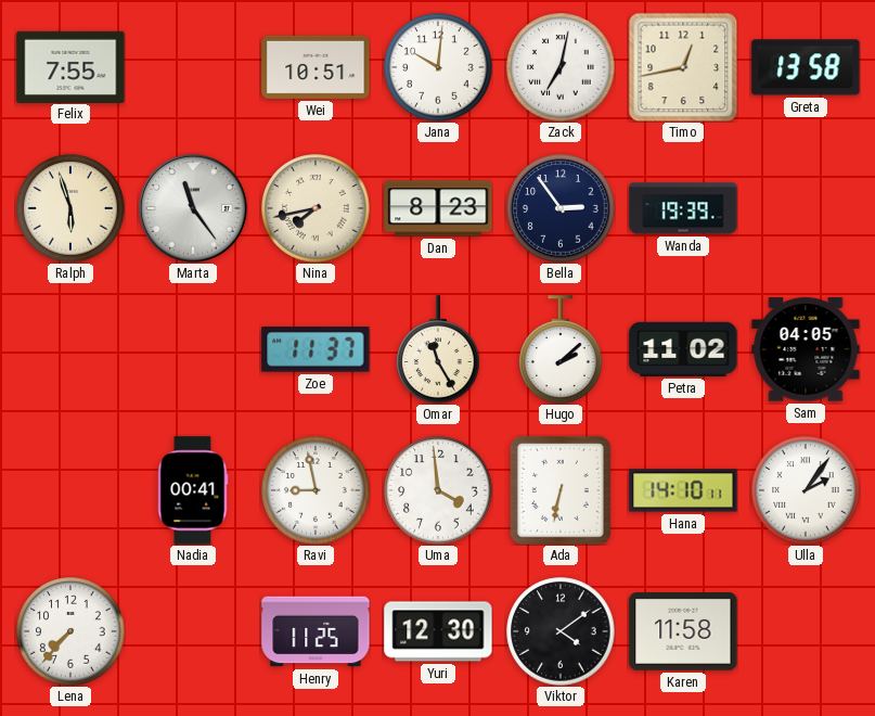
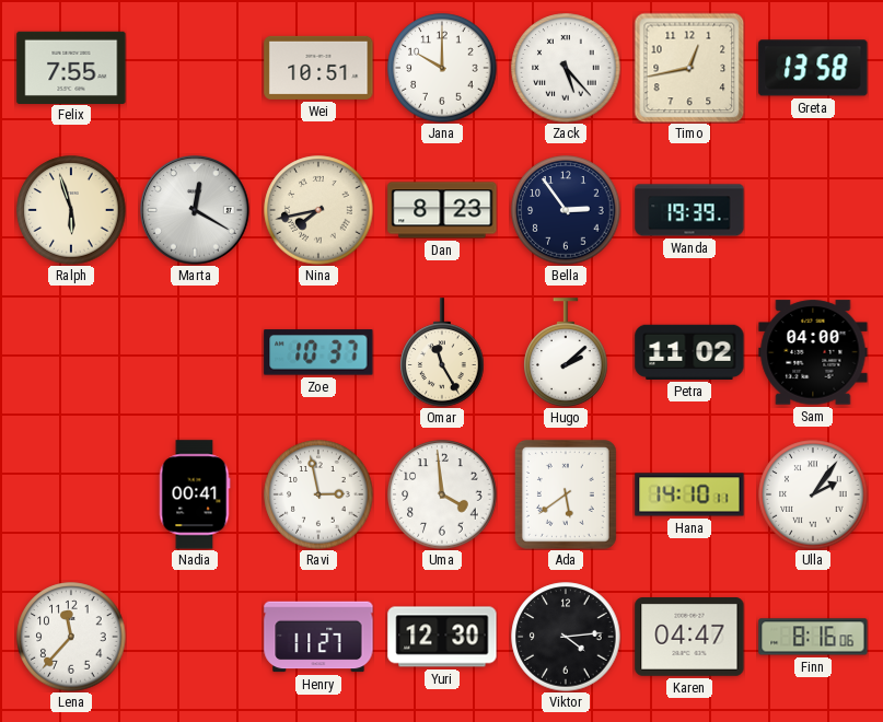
Jana: 10:01 -> 10:00
Zack: 7:02 -> 5:23
Marta: 11:24 -> 12:20
Zoe: 11:37 -> 10:37
Sam: 04:05 -> 04:00
Ravi: 8:58 -> 2:58
Ada: 6:32 -> 5:39
Lena: 7:37 -> 11:37
Henry: 11:25 -> 11:27
Viktor: 4:09 -> 4:14
Karen: 11:58 -> 04:47
Finn: none -> 8:16
